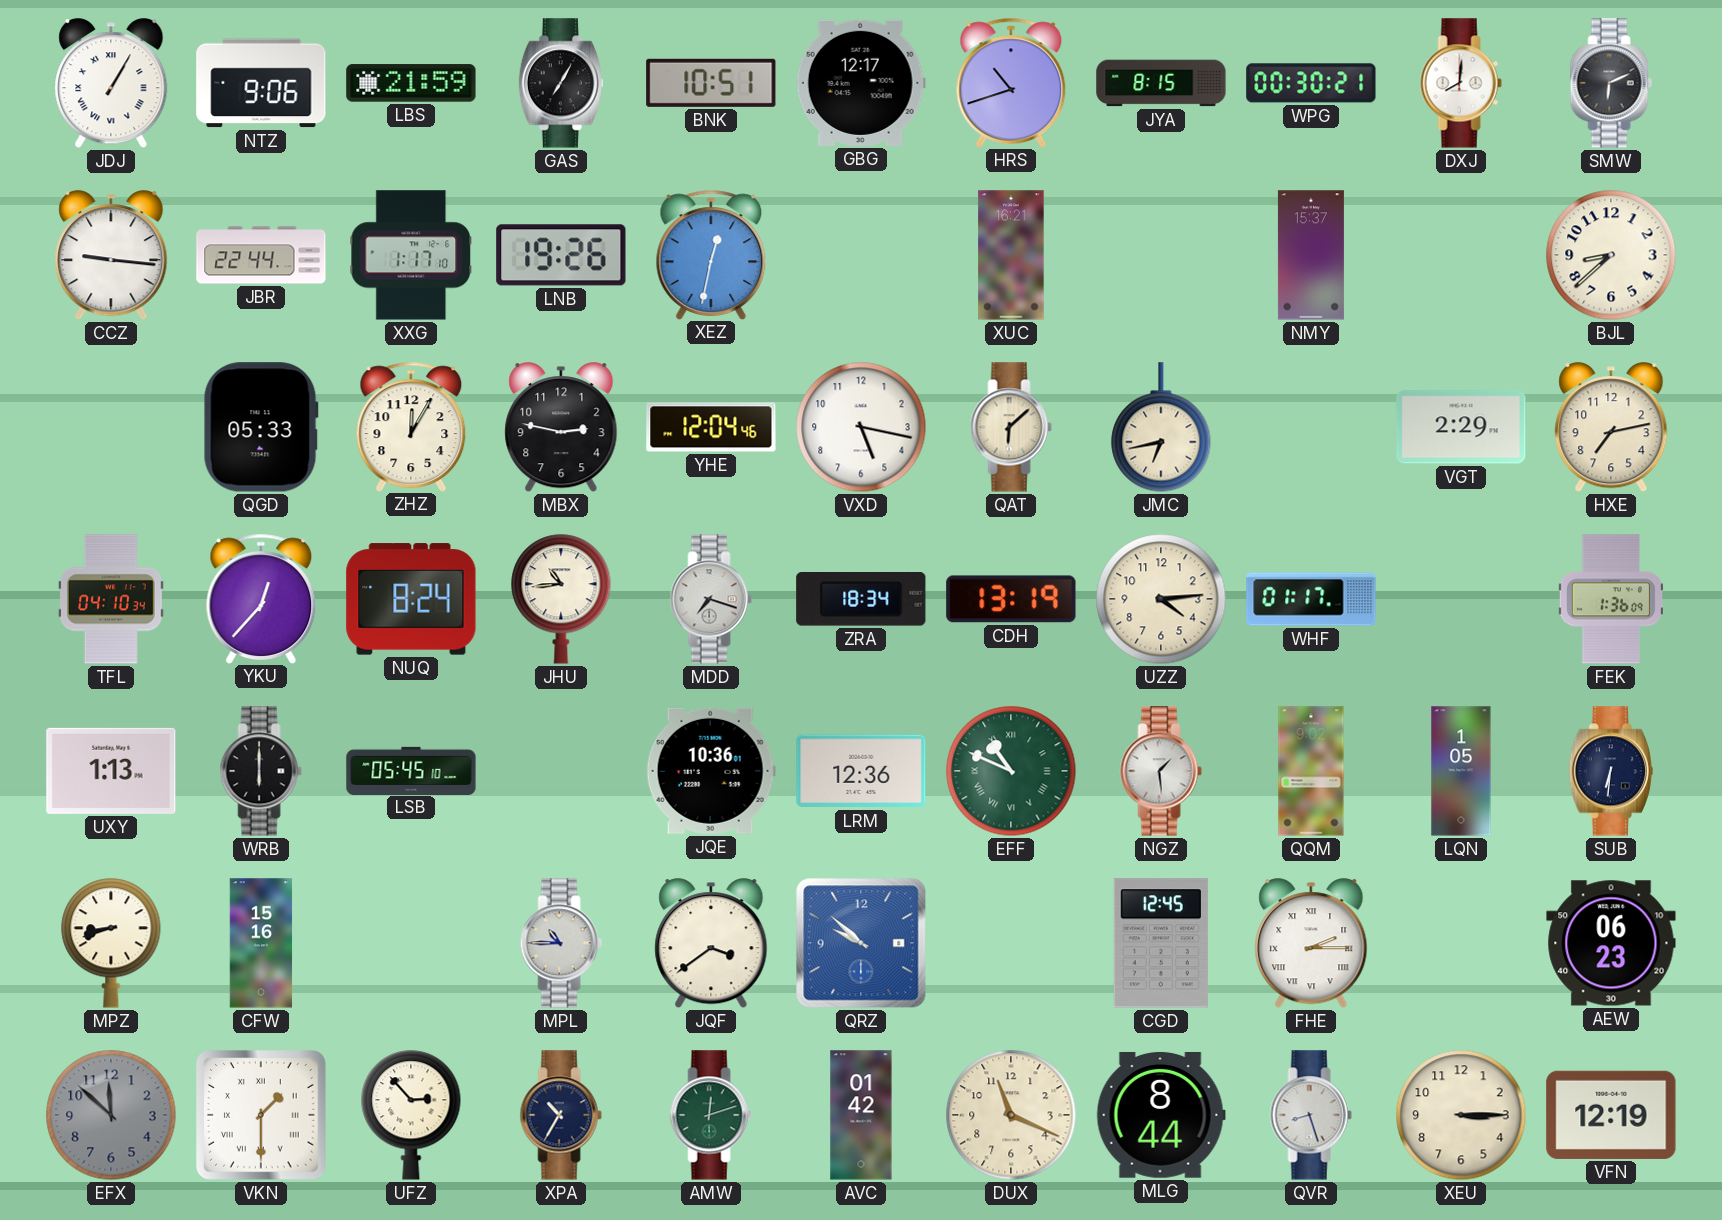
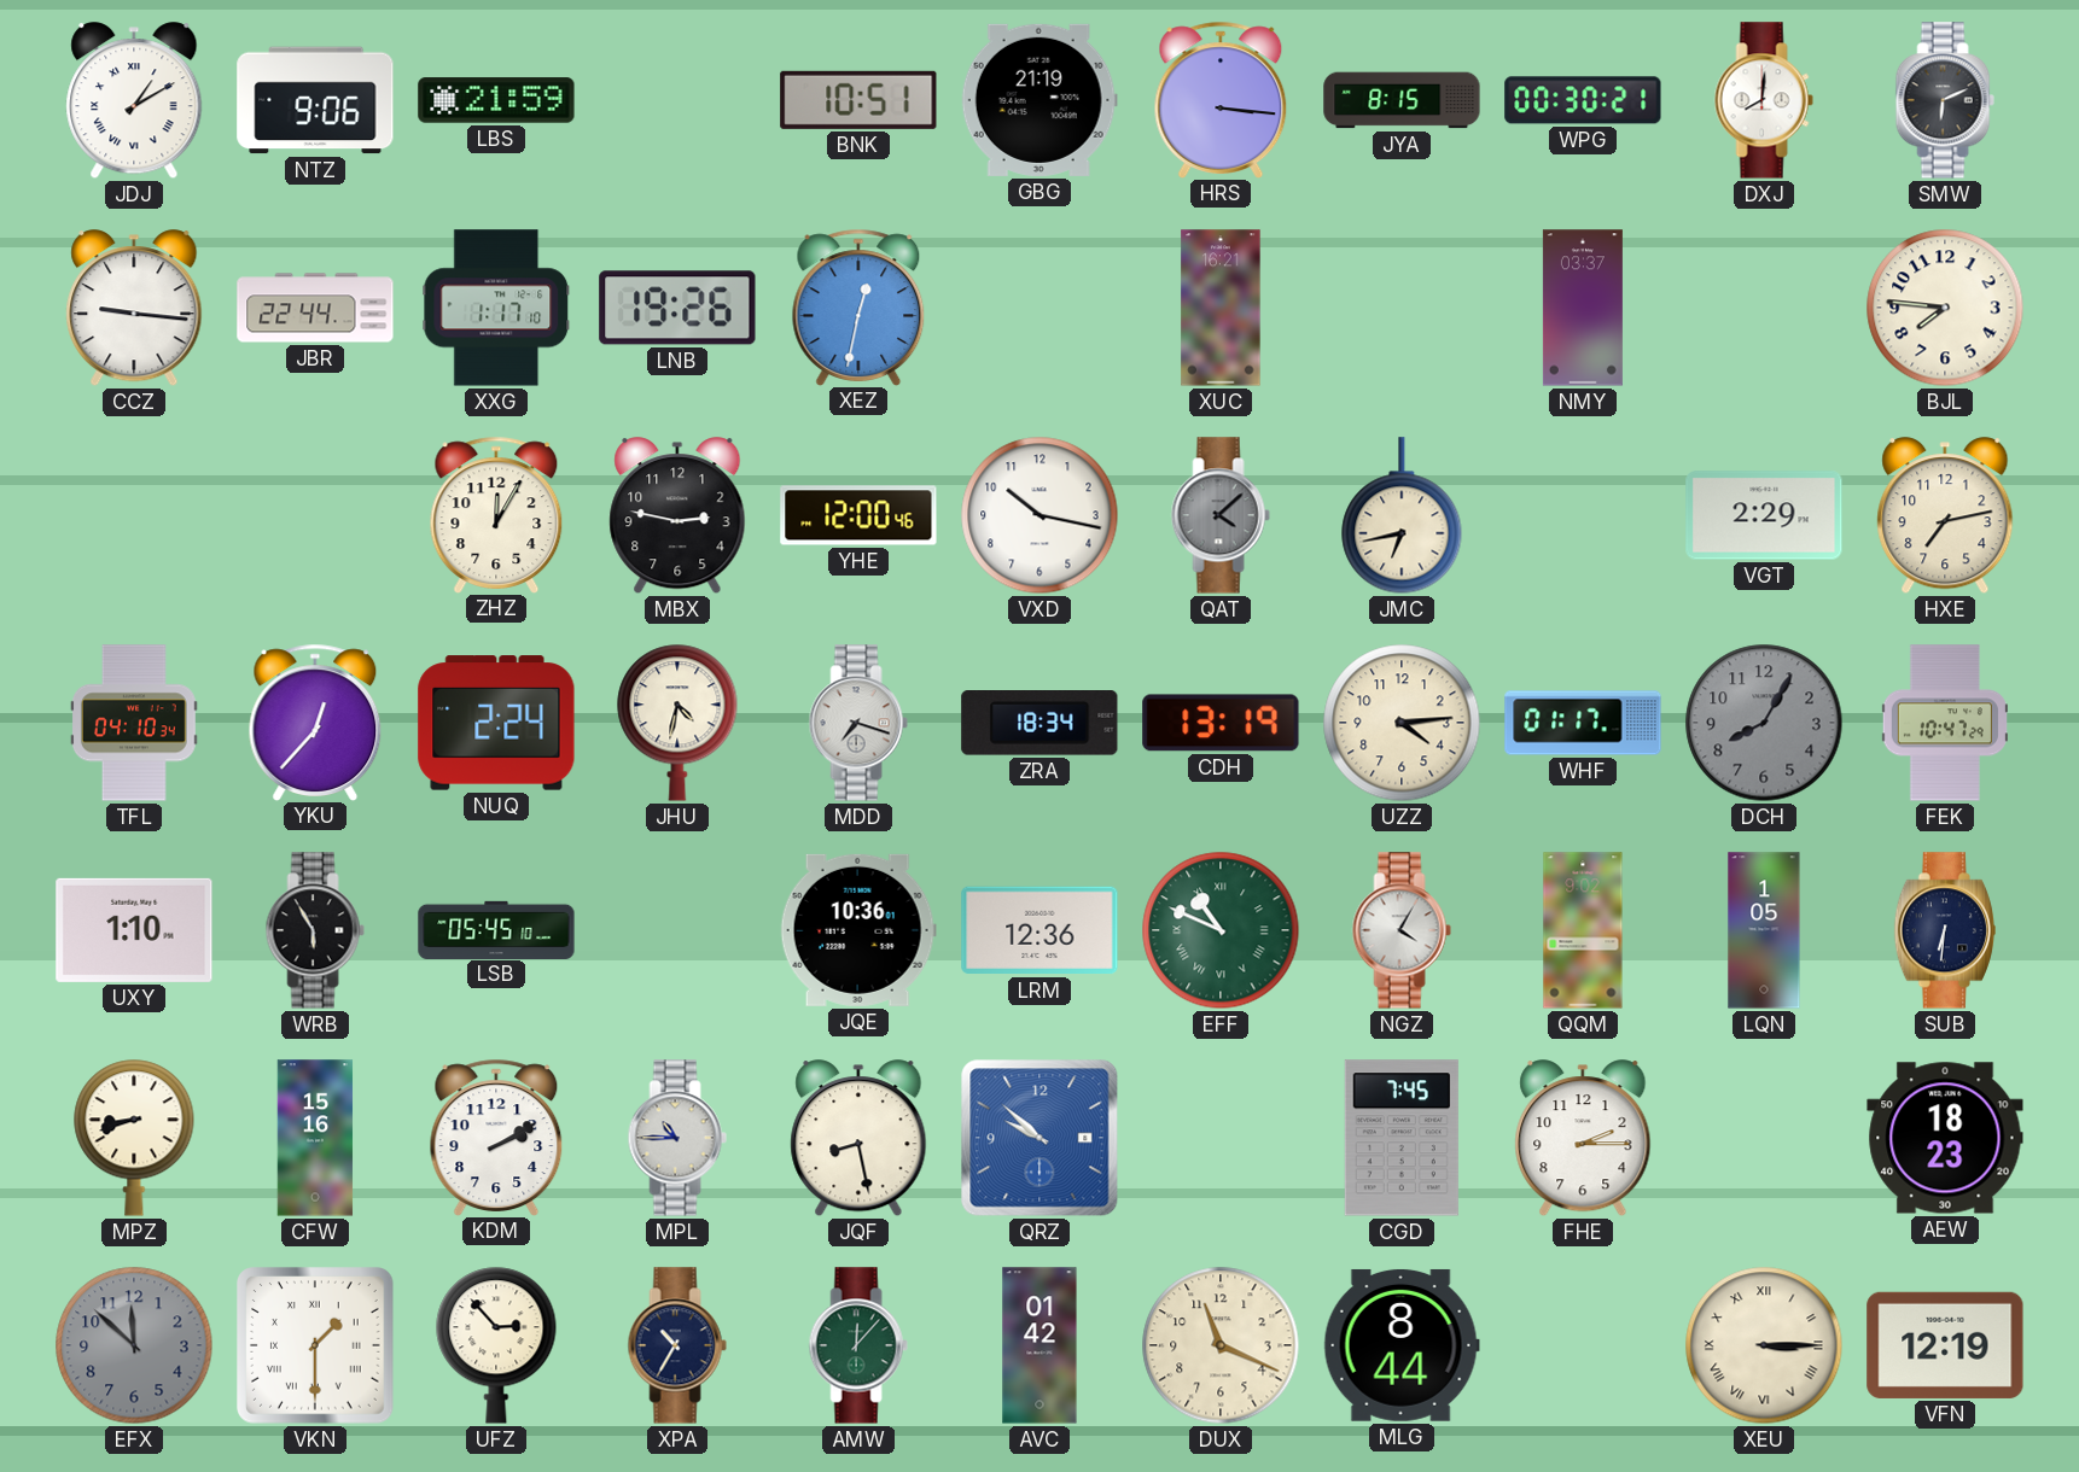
JDJ: 1:05 -> 1:10
GAS: 7:05 -> none
GBG: 12:17 -> 21:19
HRS: 10:42 -> 3:16
NMY: 15:37 -> 03:37
BJL: 8:38 -> 7:46
QGD: 05:33 -> none
YHE: 12:04 -> 12:00
VXD: 5:17 -> 10:17
QAT: 6:08 -> 4:08
QAT dial: cream -> grey
NUQ: 8:24 -> 2:24
JHU: 10:44 -> 4:32
DCH: none -> 8:05
FEK: 1:36 -> 10:47
UXY: 1:13 -> 1:10
WRB: 6:00 -> 5:55
NGZ: 1:29 -> 4:05
KDM: none -> 2:10
JQF: 3:39 -> 8:28
CGD: 12:45 -> 7:45
FHE numerals: Roman -> Arabic
AEW: 06:23 -> 18:23
AMW: 12:12 -> 12:07
QVR: 8:27 -> none
XEU numerals: Arabic -> Roman
